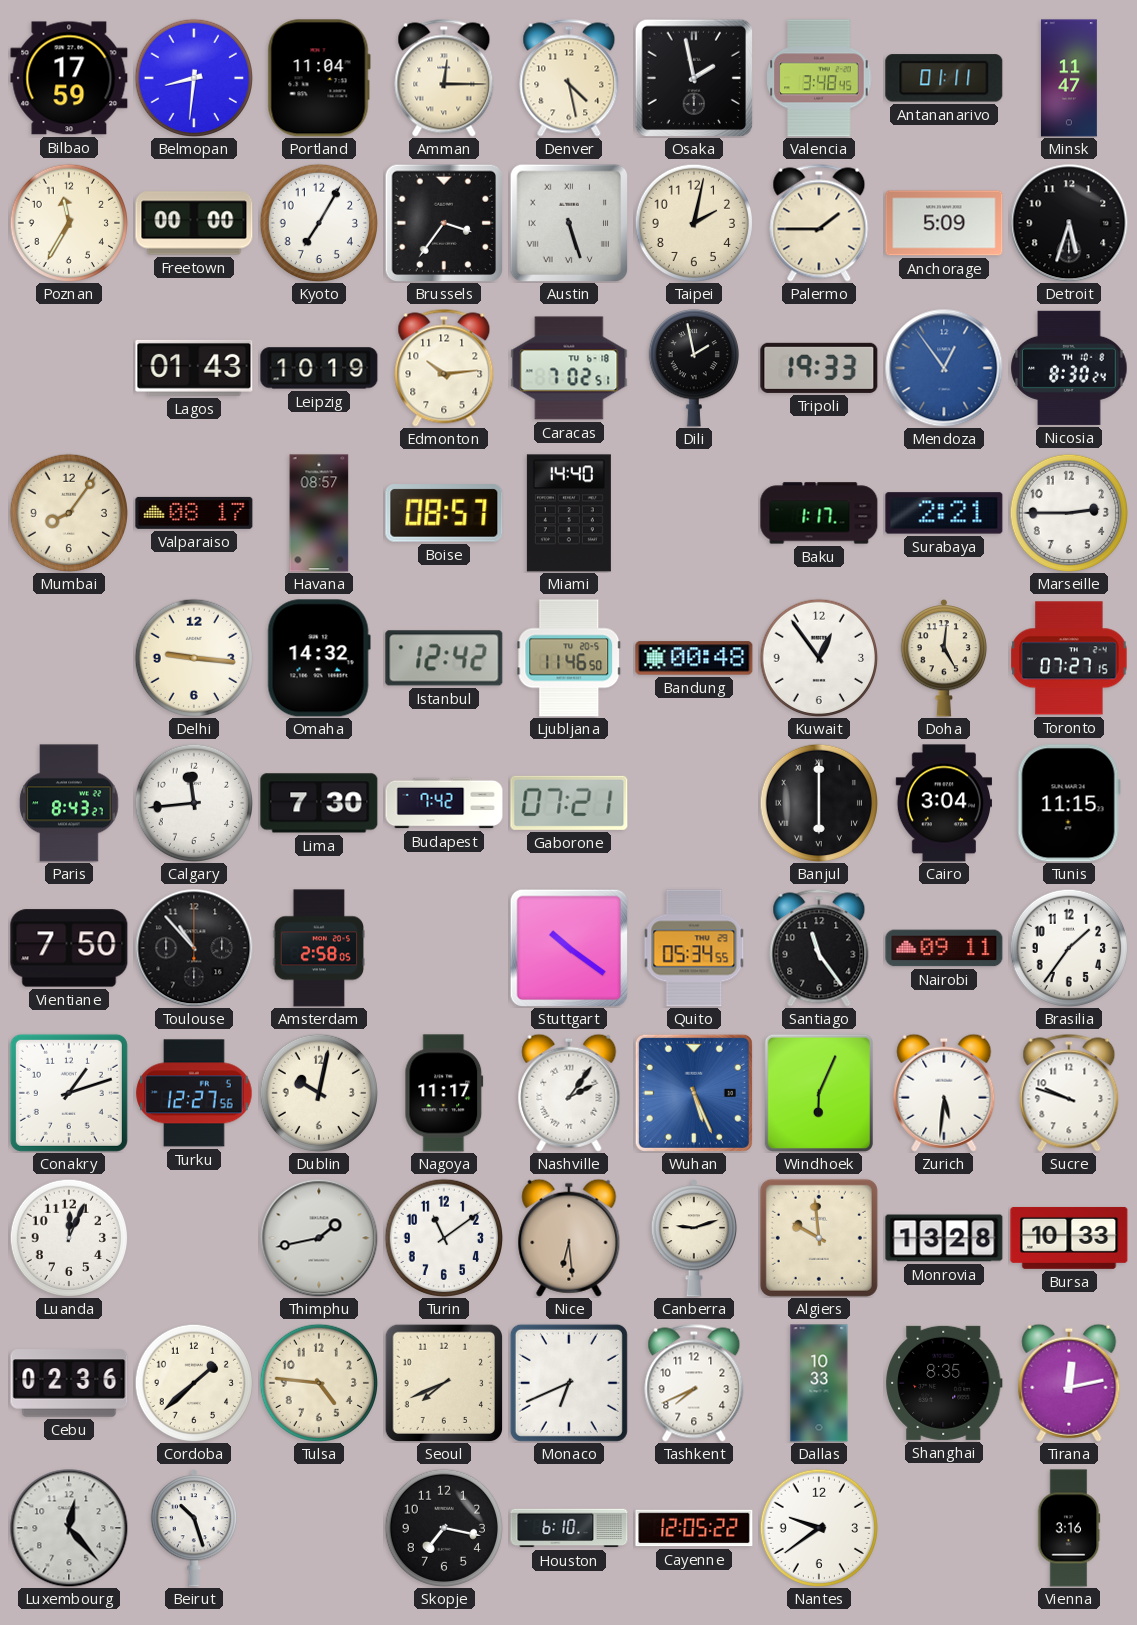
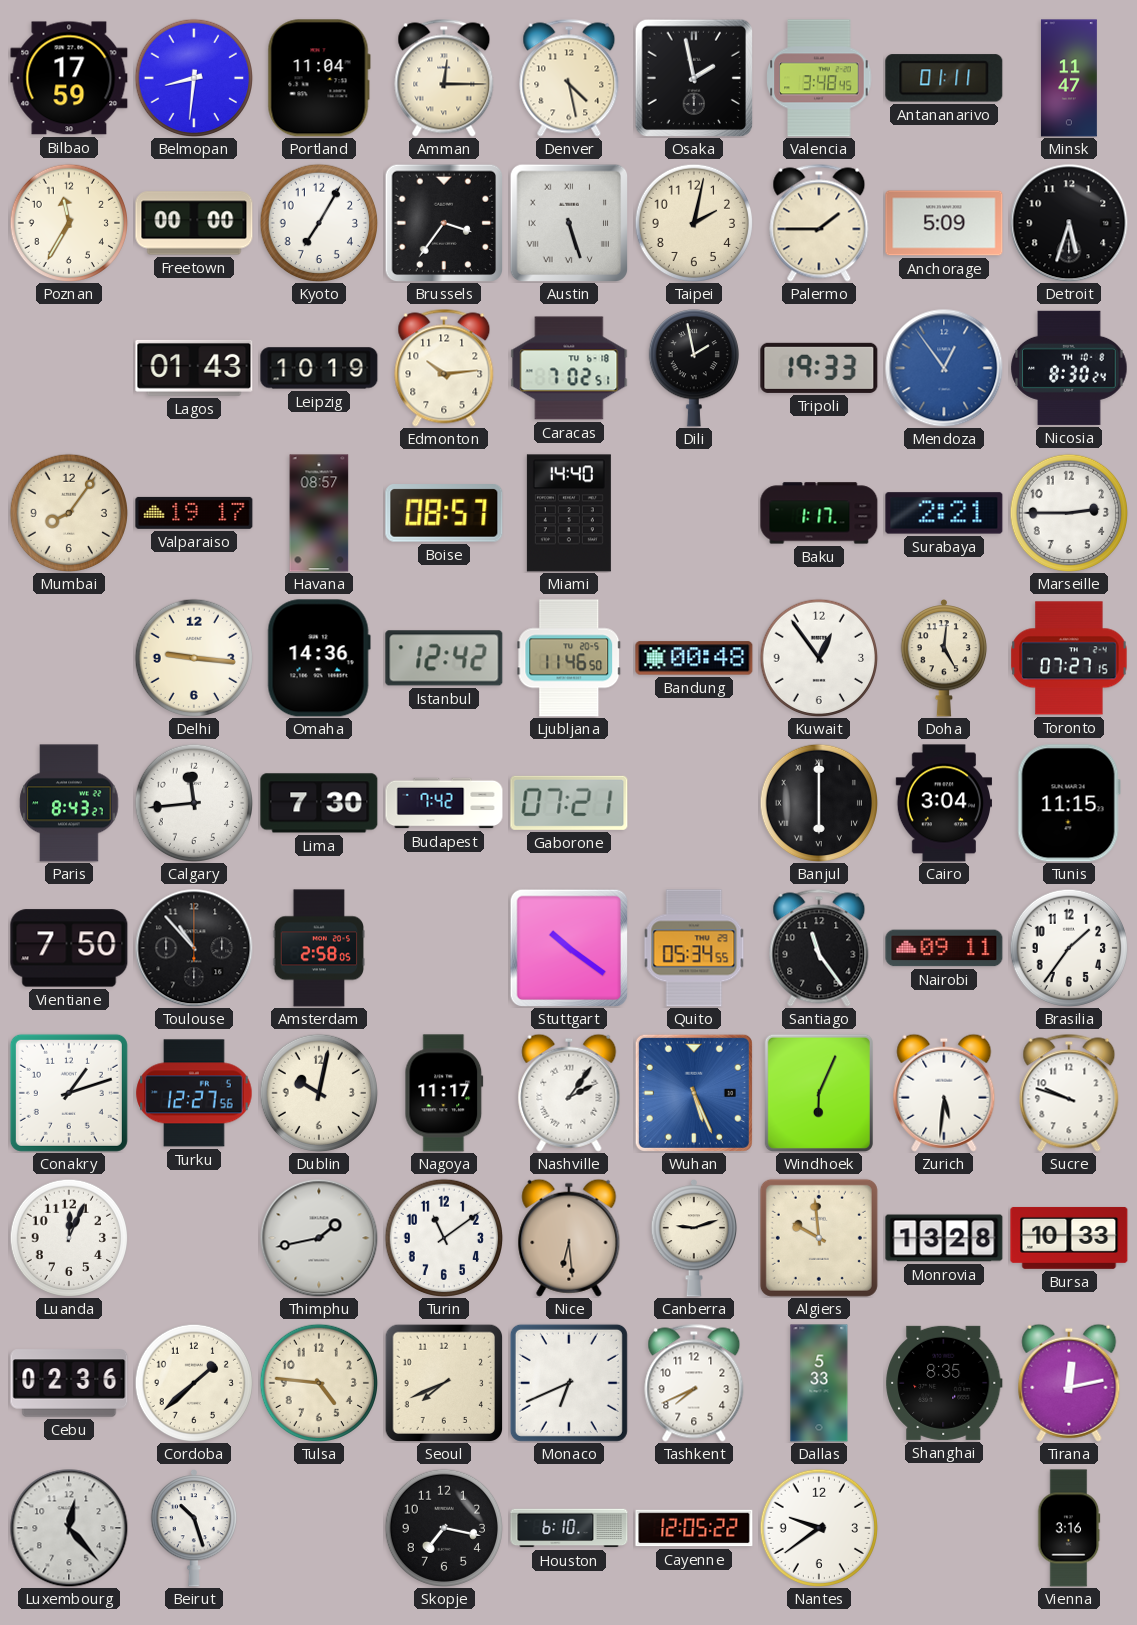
Valparaiso: 08:17 -> 19:17
Omaha: 14:32 -> 14:36
Dallas: 10:33 -> 5:33
